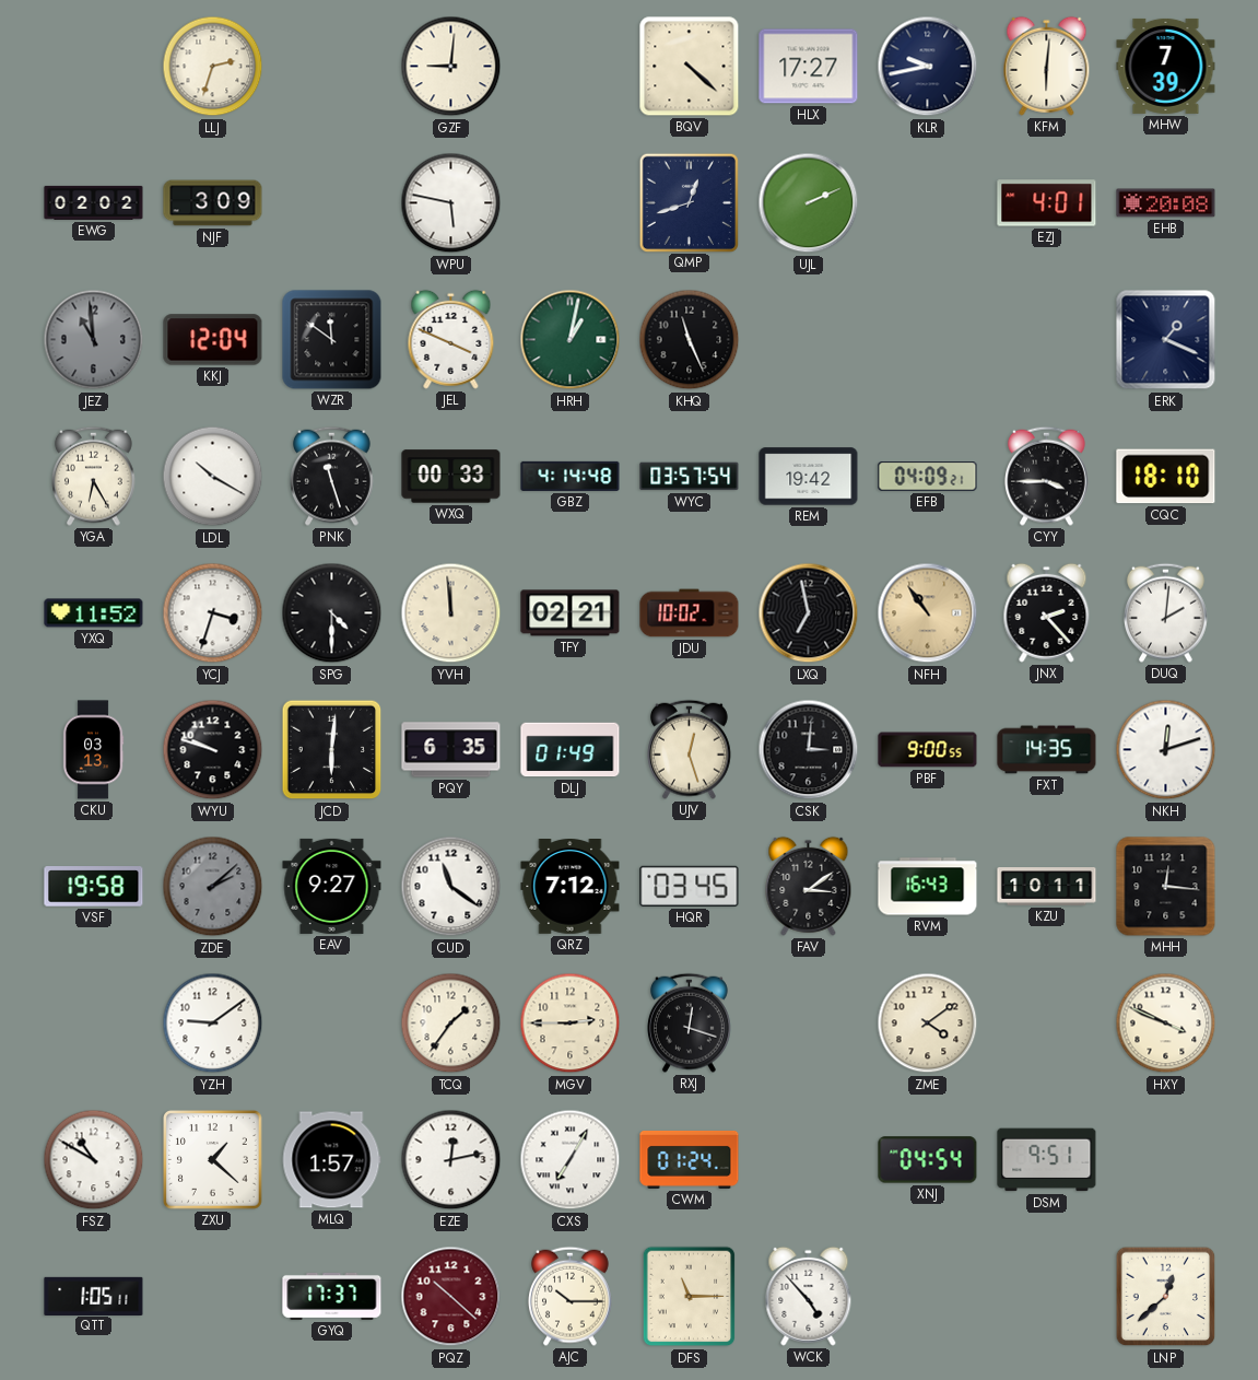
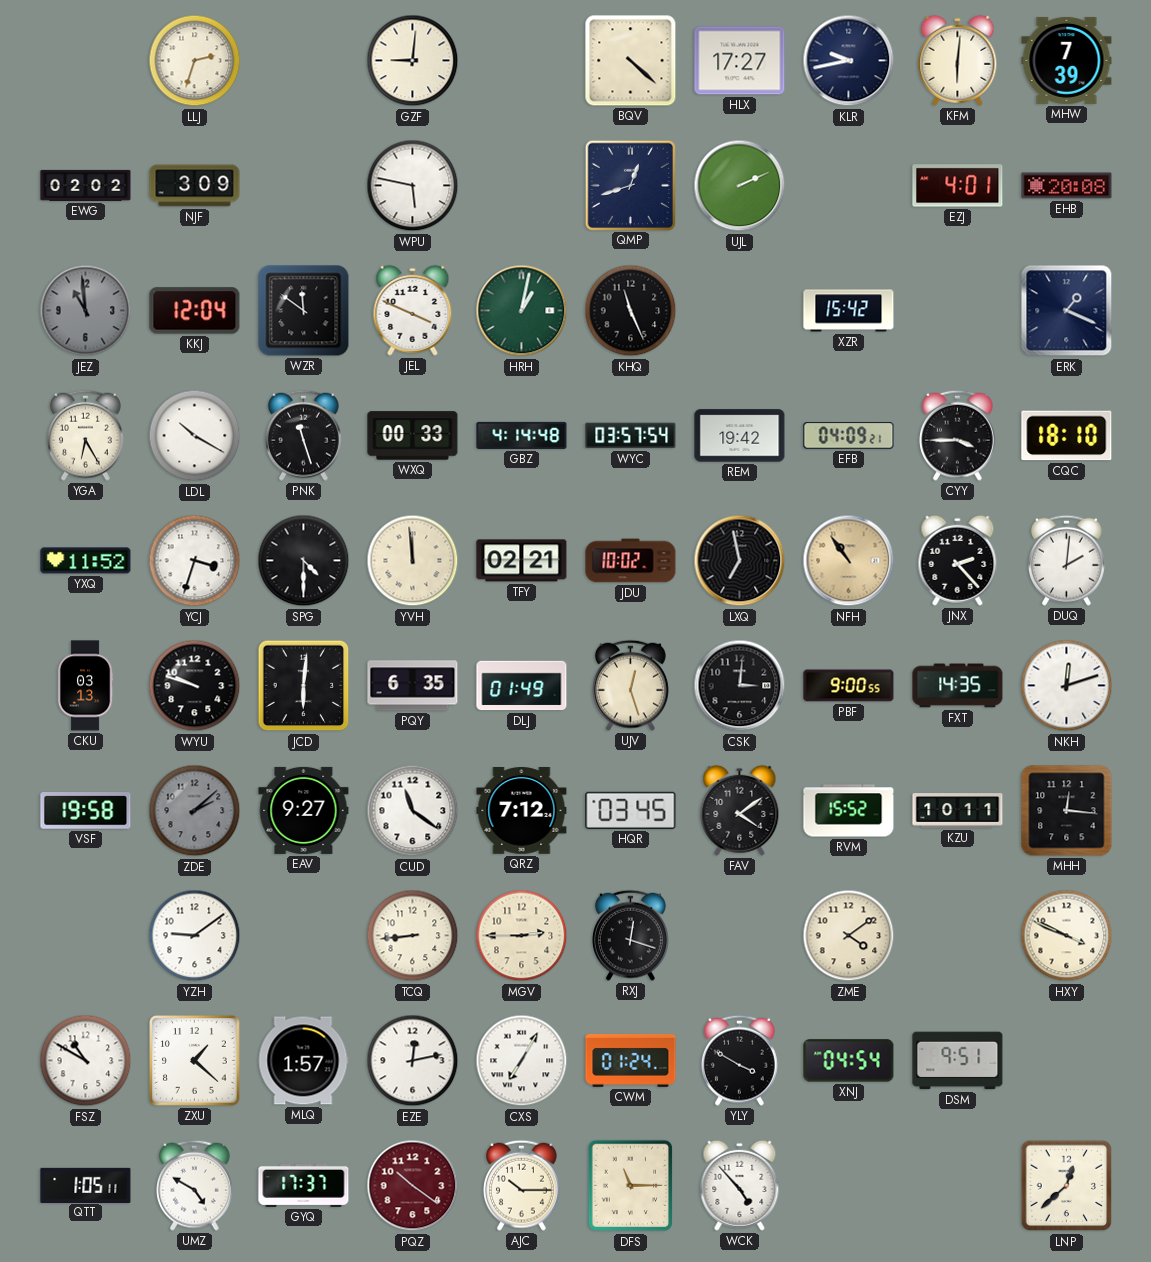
XZR: none -> 15:42
FAV: 3:09 -> 4:09
RVM: 16:43 -> 15:52
TCQ: 1:36 -> 8:44
YLY: none -> 3:50
UMZ: none -> 4:50
PQZ: 10:22 -> 10:21
